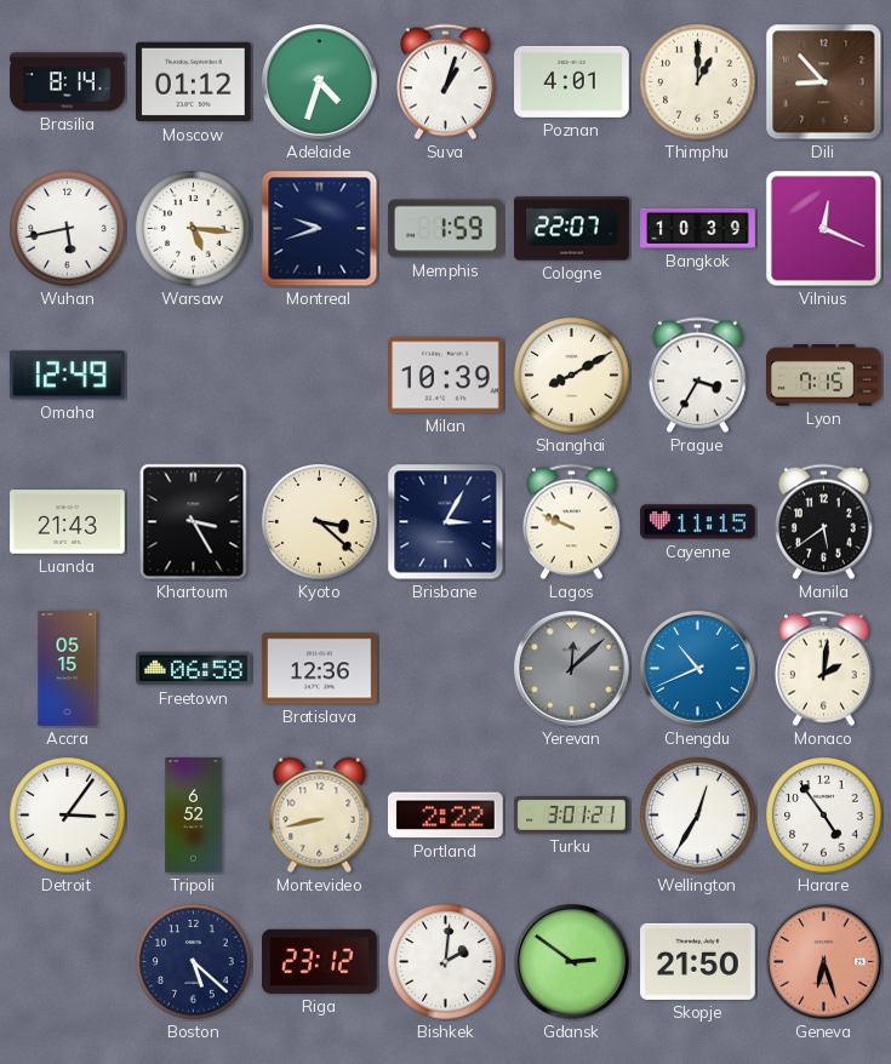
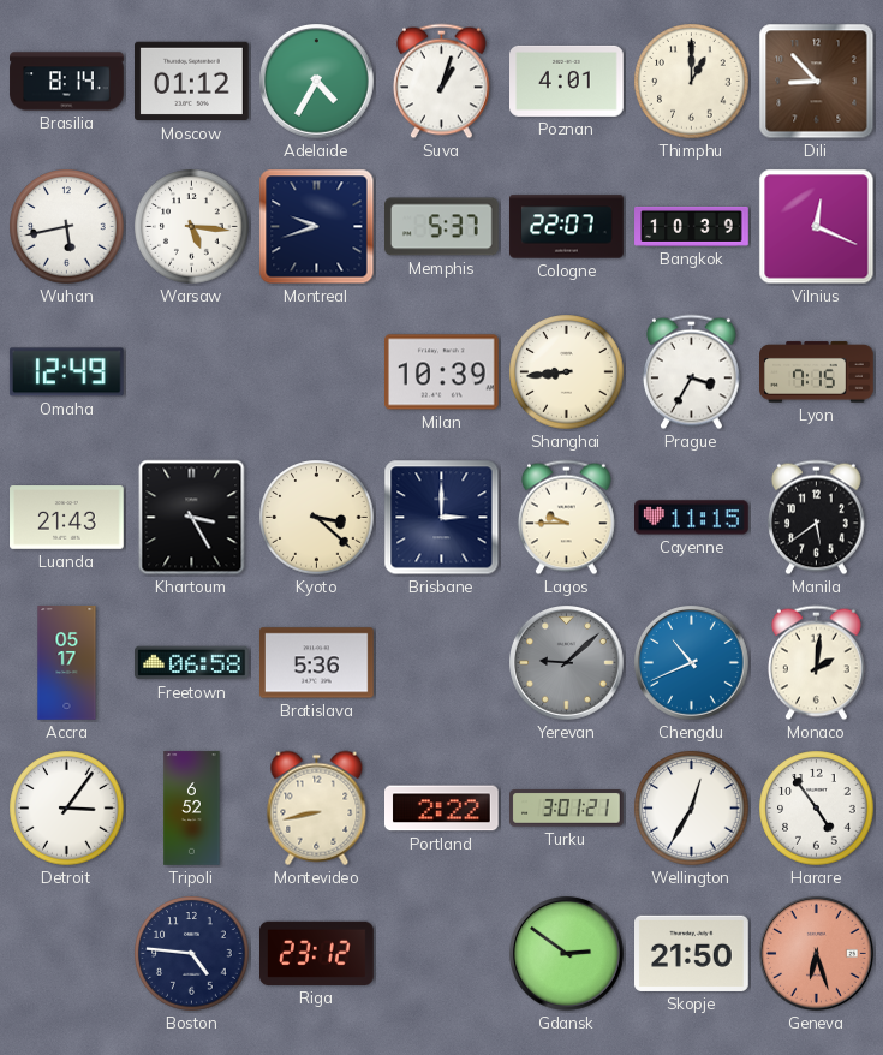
Adelaide: 4:33 -> 4:35
Memphis: 1:59 -> 5:37
Shanghai: 8:10 -> 8:44
Brisbane: 3:05 -> 3:00
Lagos: 9:49 -> 9:45
Accra: 05:15 -> 05:17
Bratislava: 12:36 -> 5:36
Yerevan: 12:08 -> 9:08
Boston: 5:22 -> 4:46
Bishkek: 2:01 -> none
